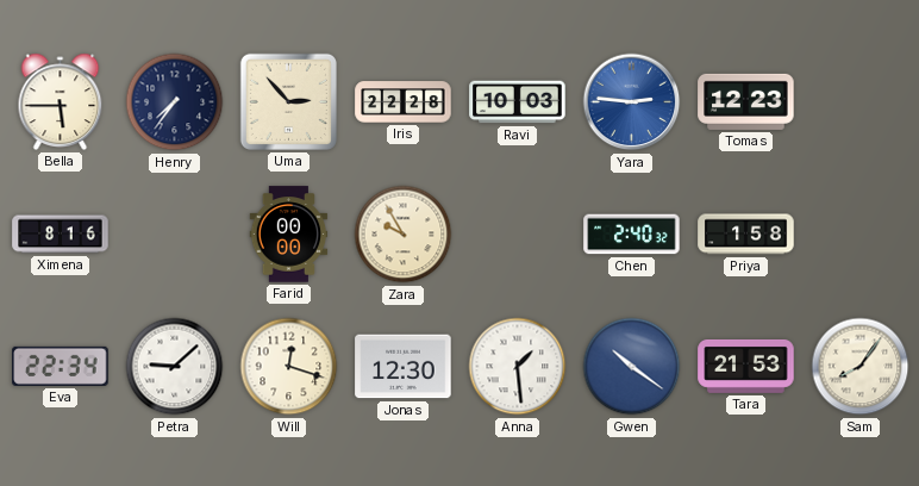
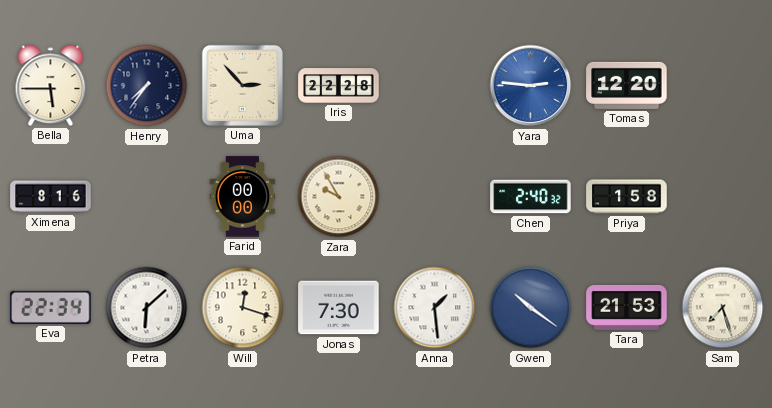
Ravi: 10:03 -> none
Tomas: 12:23 -> 12:20
Petra: 9:08 -> 6:08
Jonas: 12:30 -> 7:30
Sam: 8:06 -> 7:27
